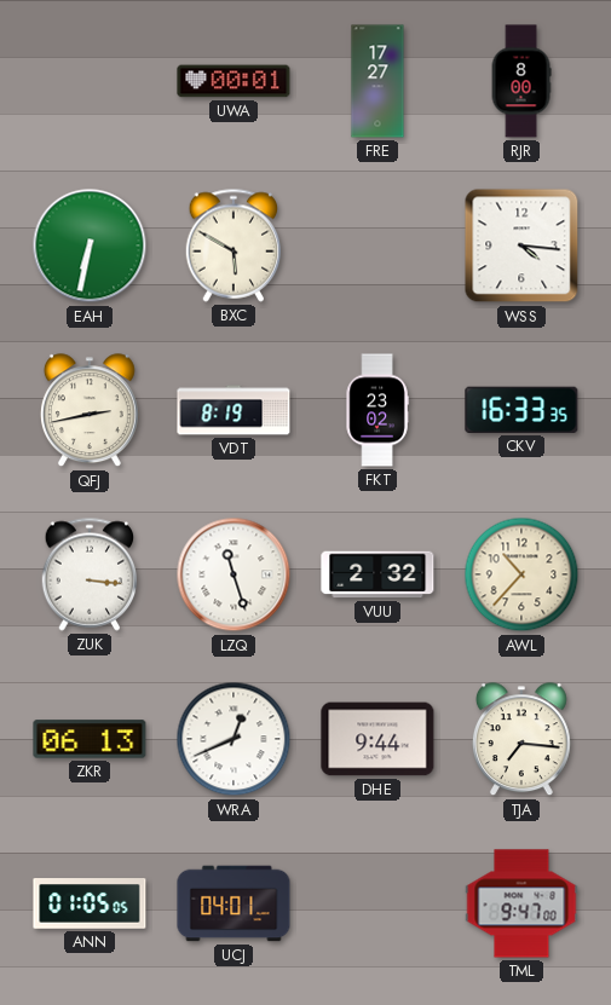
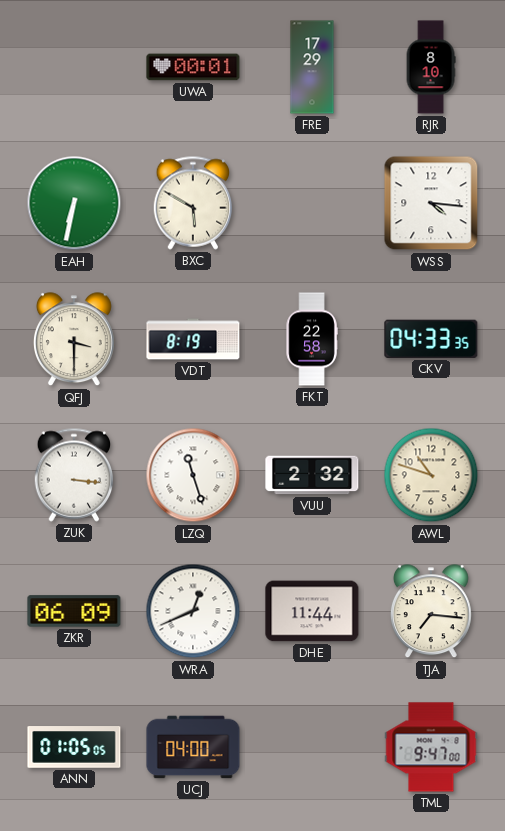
FRE: 17:27 -> 17:29
RJR: 8:00 -> 8:10
QFJ: 2:43 -> 3:30
FKT: 23:02 -> 22:58
CKV: 16:33 -> 04:33
AWL: 10:37 -> 10:48
ZKR: 06:13 -> 06:09
DHE: 9:44 -> 11:44
UCJ: 04:01 -> 04:00
